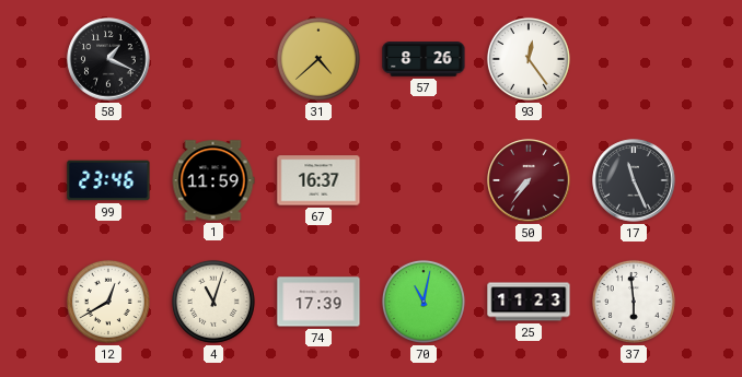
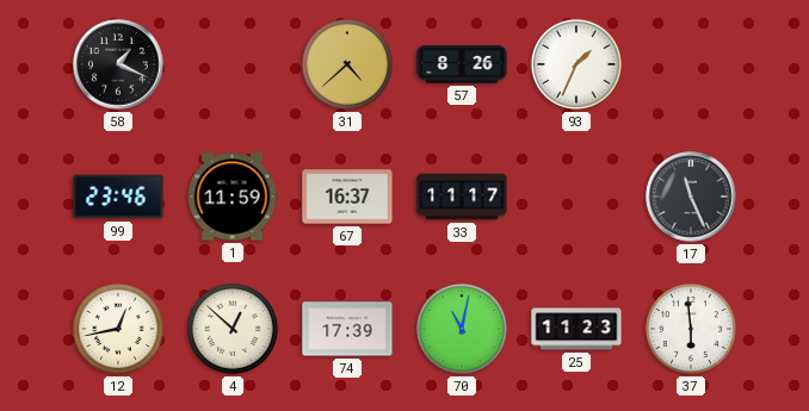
93: 12:24 -> 1:34
33: none -> 11:17
50: 7:36 -> none
12: 12:40 -> 12:43
4: 11:03 -> 12:52
